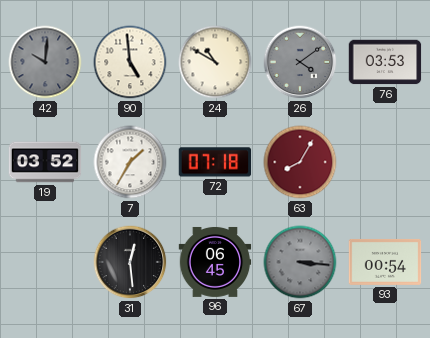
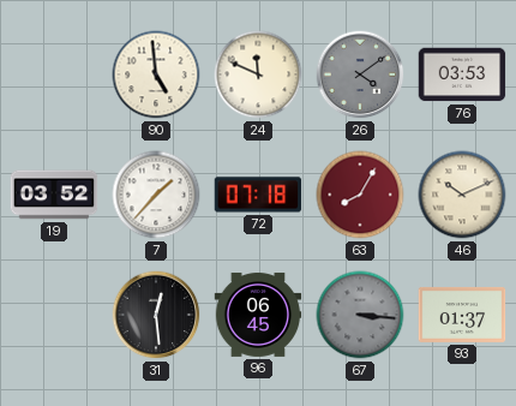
42: 10:01 -> none
24: 10:50 -> 11:49
7: 1:35 -> 1:37
46: none -> 10:11
93: 00:54 -> 01:37
